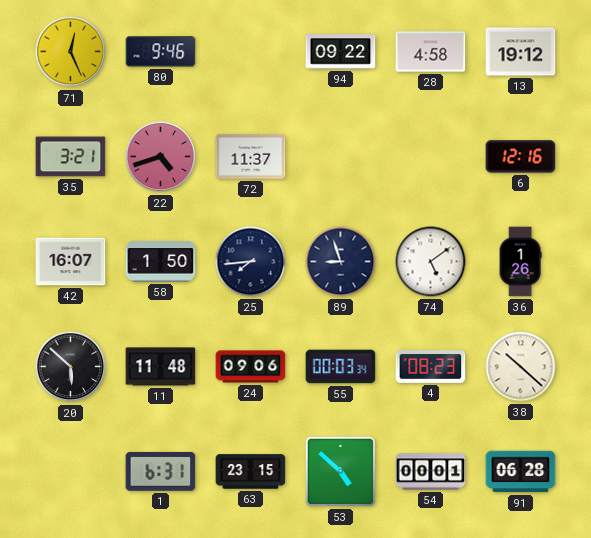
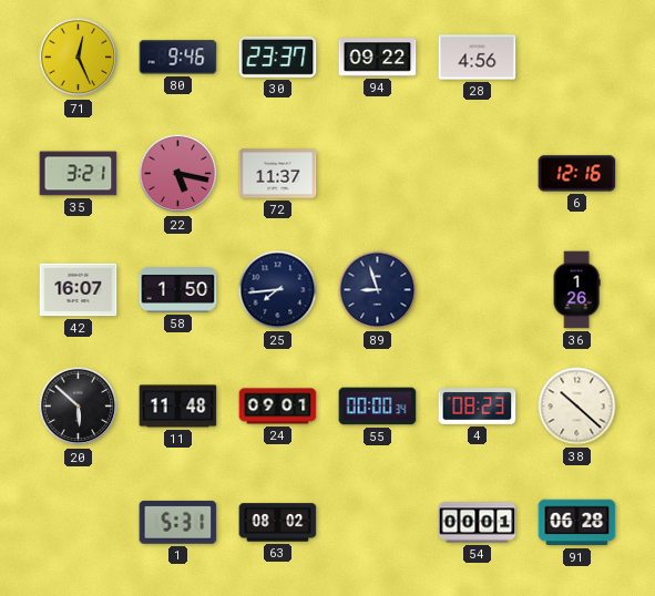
30: none -> 23:37
28: 4:58 -> 4:56
13: 19:12 -> none
22: 4:42 -> 5:17
74: 5:09 -> none
24: 09:06 -> 09:01
55: 00:03 -> 00:00
1: 6:31 -> 5:31
63: 23:15 -> 08:02
53: 4:52 -> none
